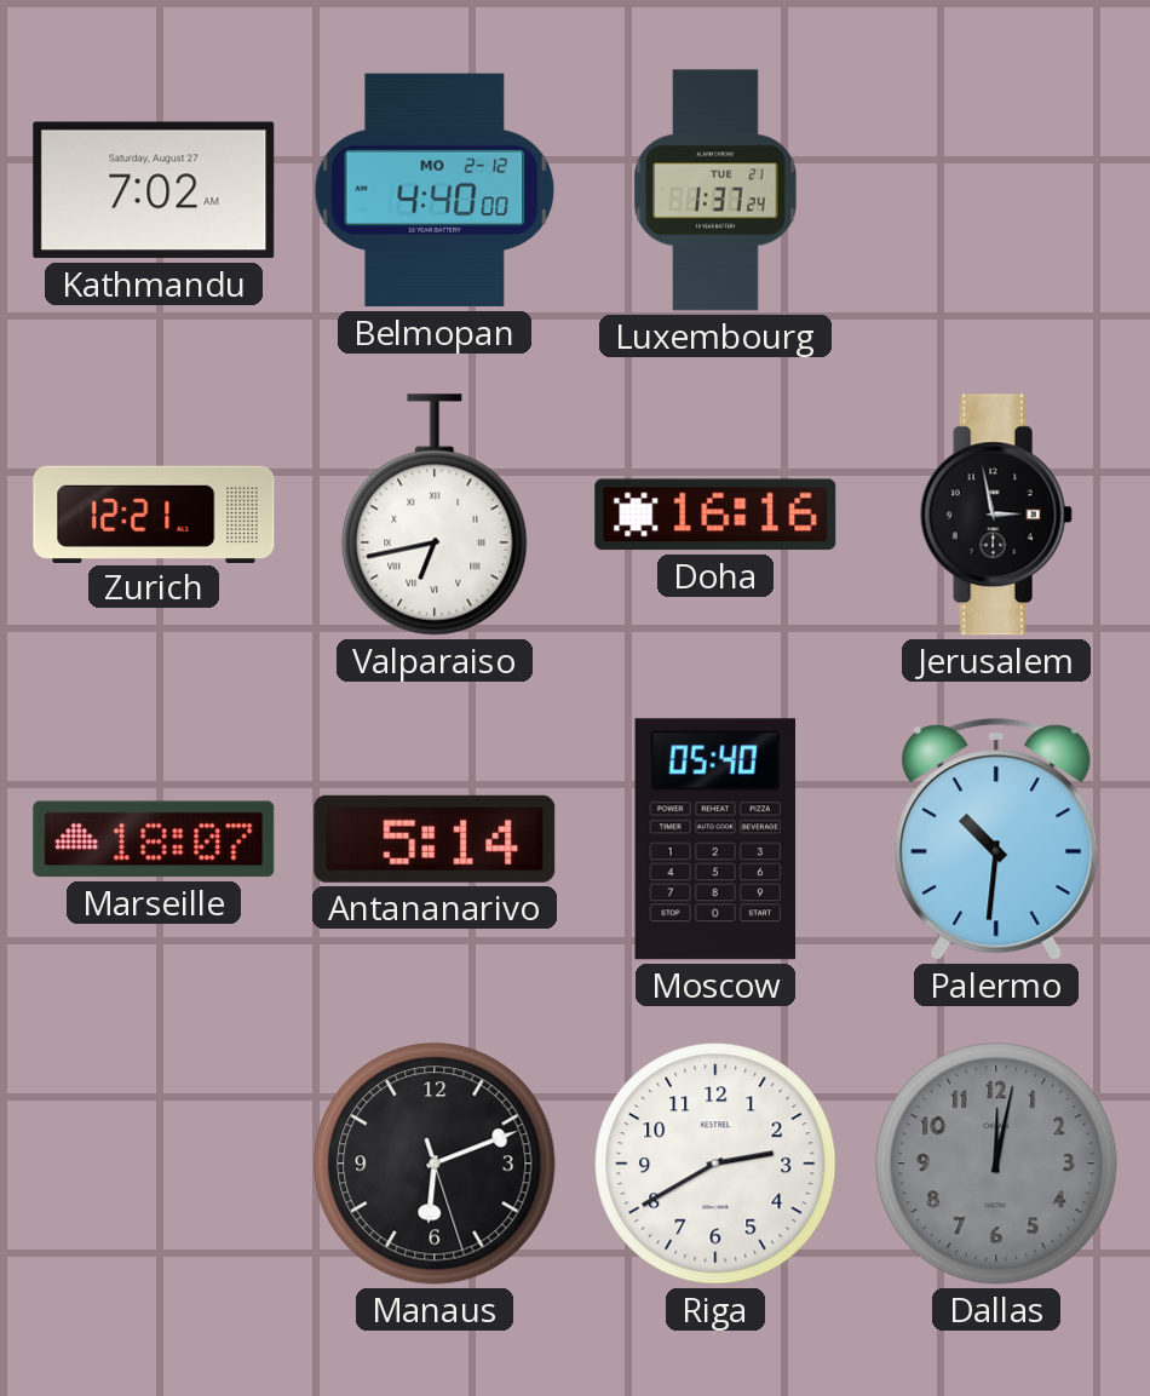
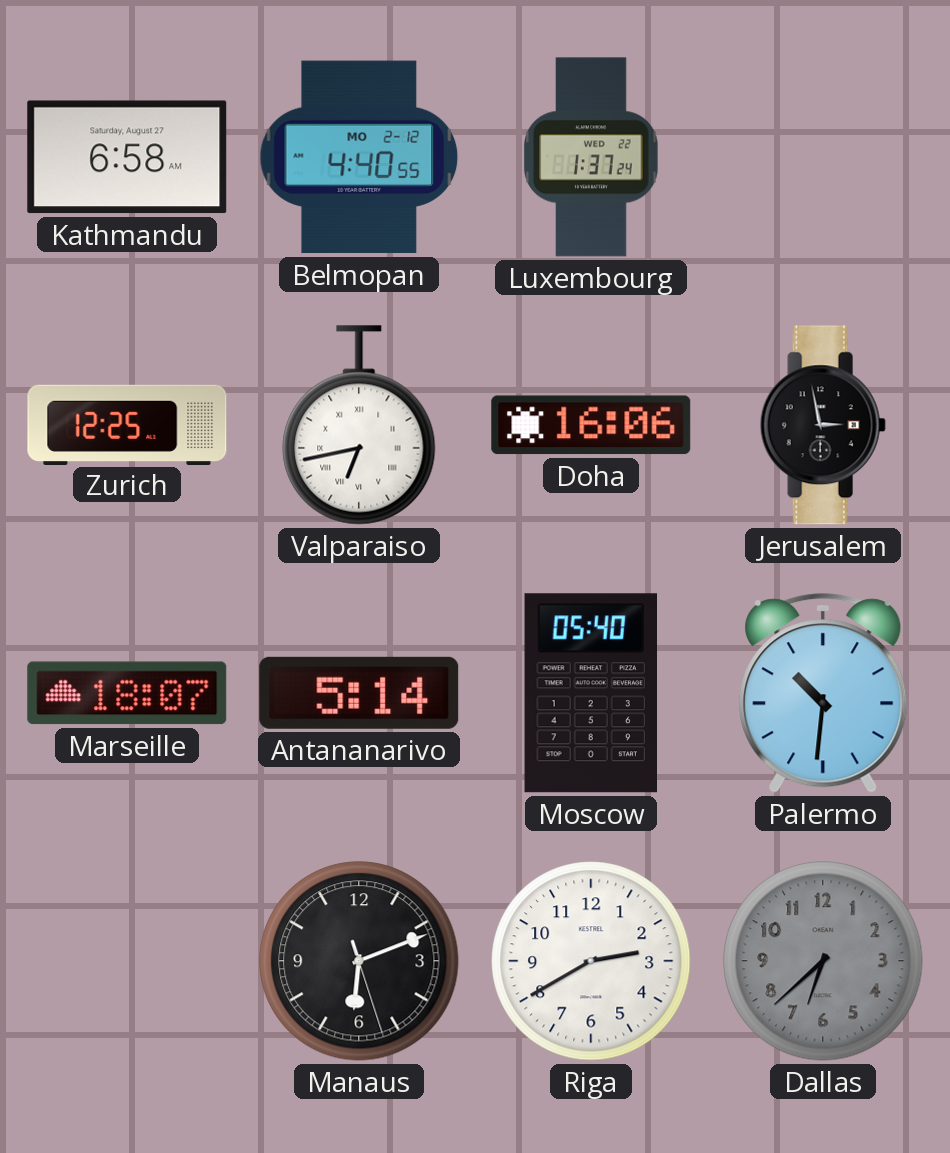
Kathmandu: 7:02 -> 6:58
Belmopan: 4:40:00 -> 4:40:55
Luxembourg date: TUE 21 -> WED 22
Zurich: 12:21 -> 12:25
Doha: 16:16 -> 16:06
Dallas: 12:02 -> 6:38
